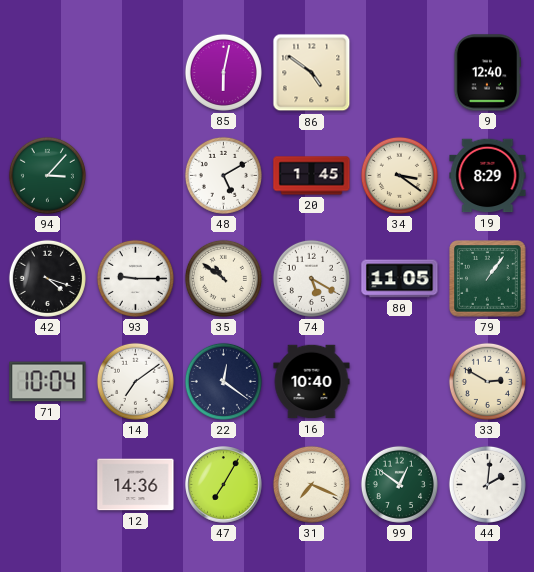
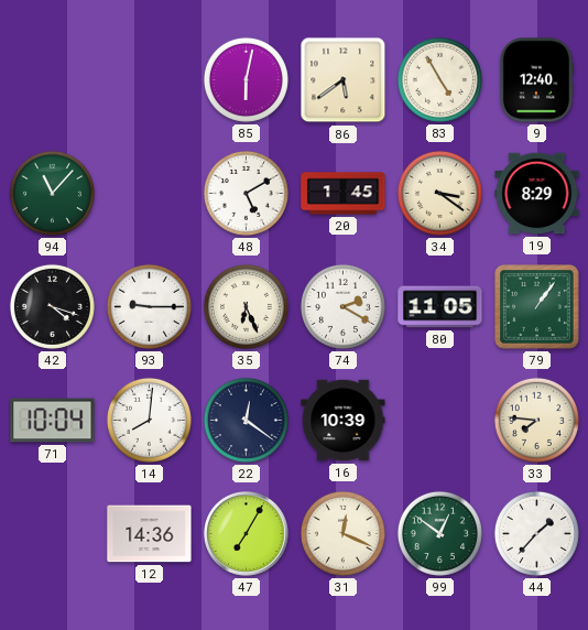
86: 4:51 -> 5:39
83: none -> 4:55
94: 3:07 -> 11:07
35: 10:51 -> 6:26
74: 5:20 -> 2:20
14: 7:09 -> 8:01
16: 10:40 -> 10:39
33: 2:50 -> 7:46
31: 7:19 -> 12:19
44: 2:01 -> 1:37
